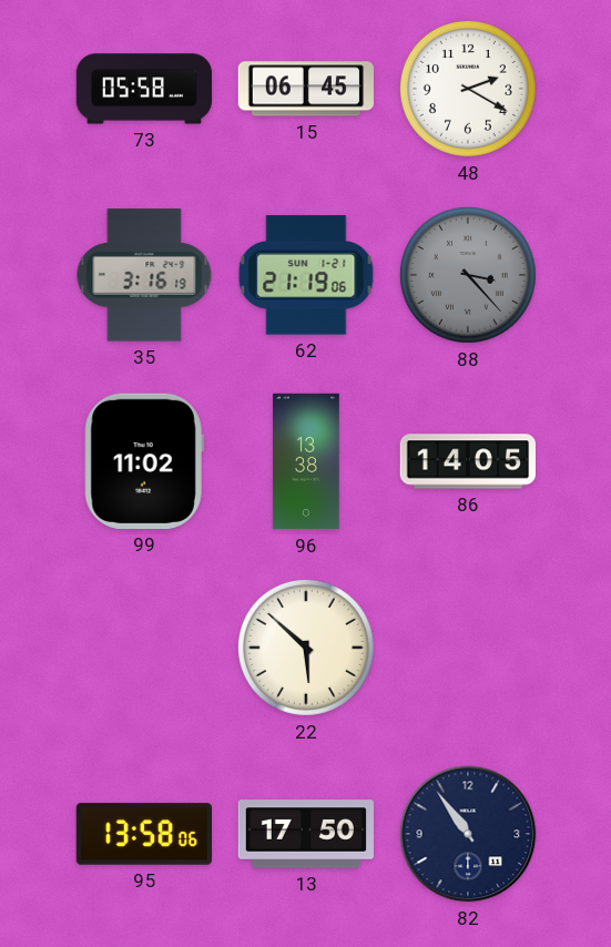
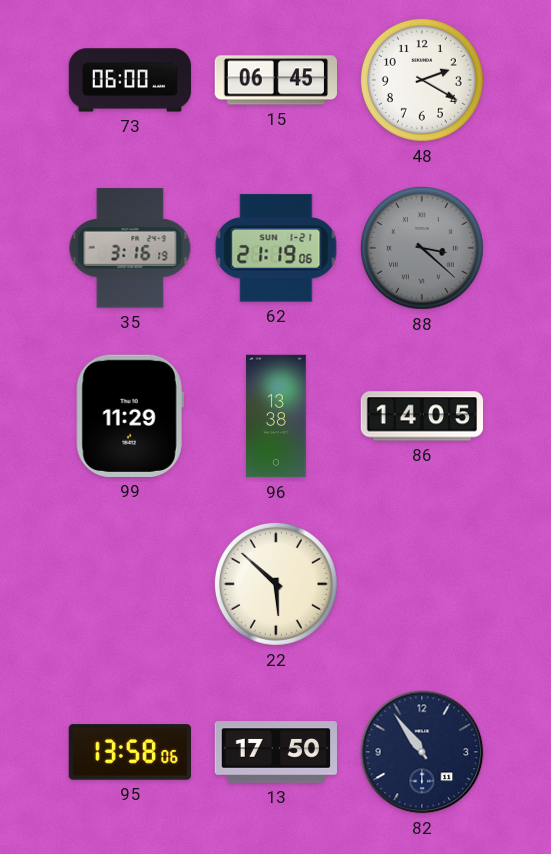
73: 05:58 -> 06:00
88: 3:23 -> 3:22
99: 11:02 -> 11:29
